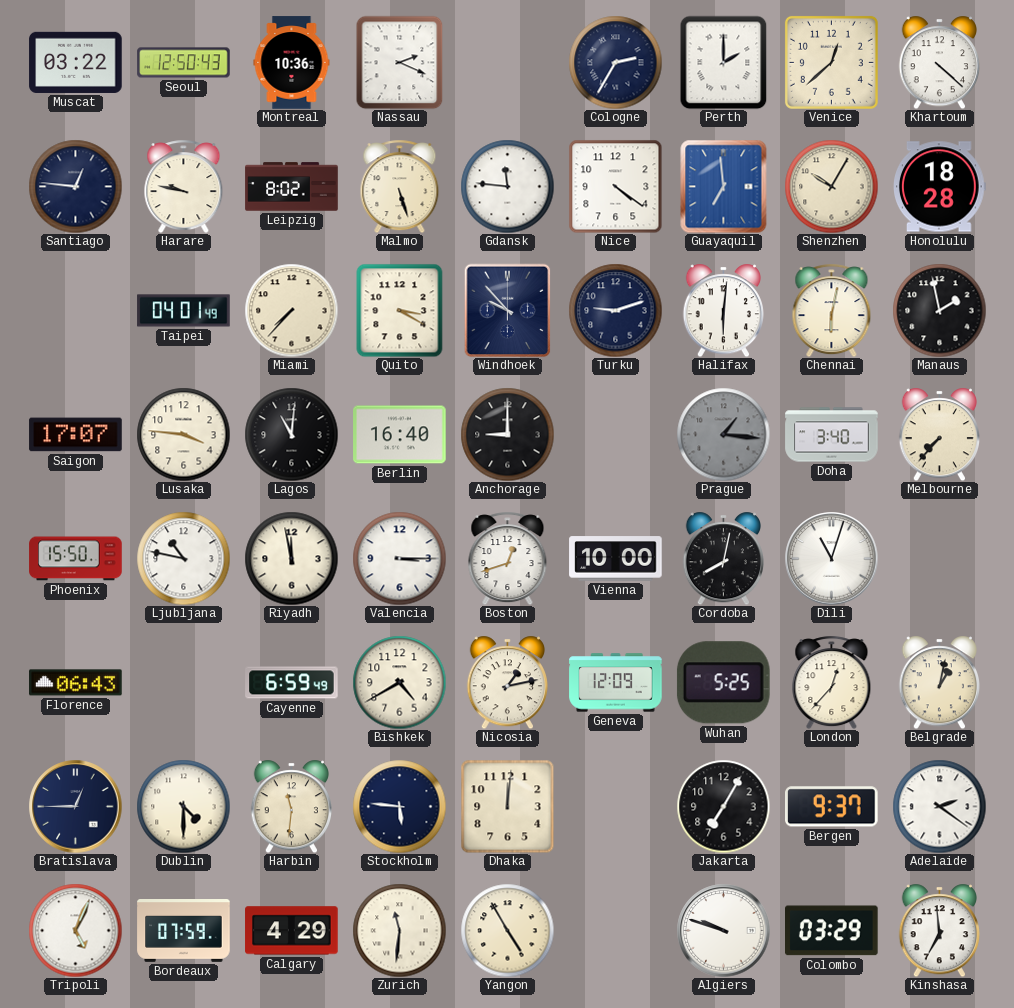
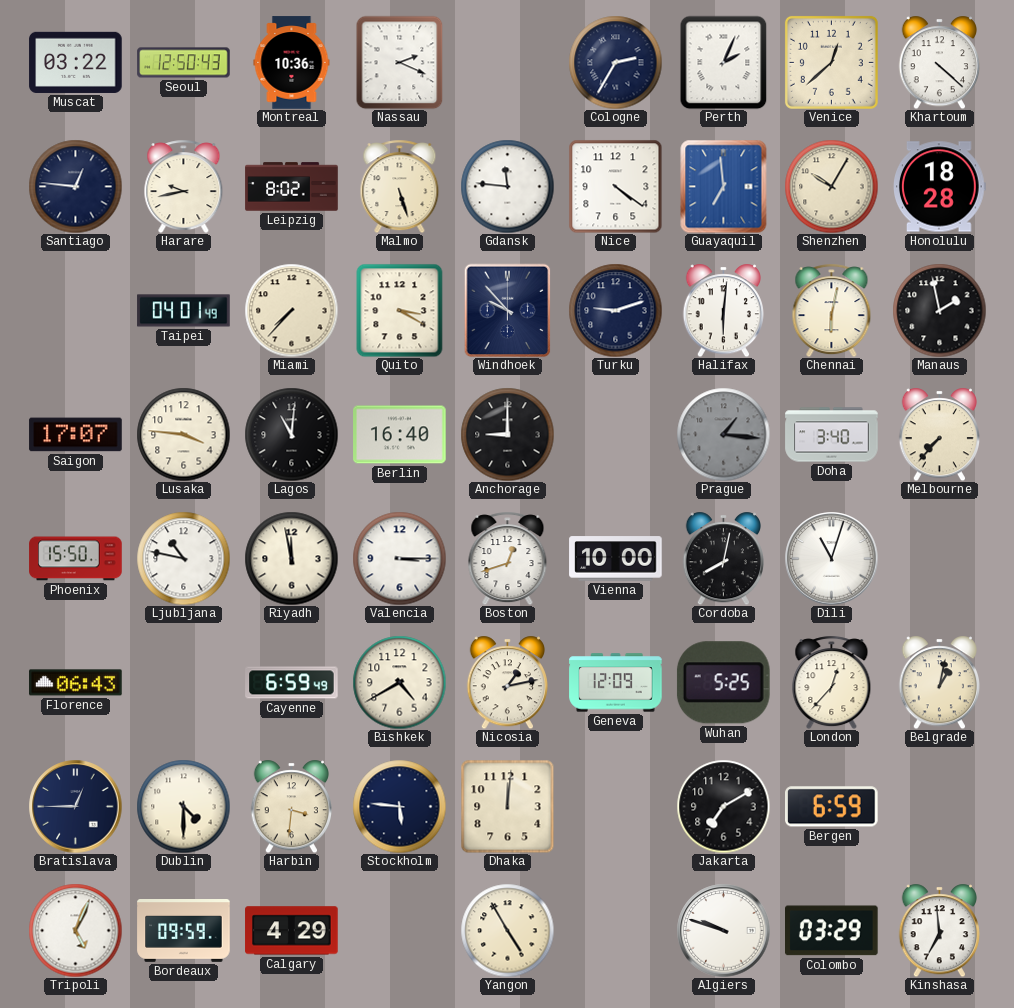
Perth: 2:00 -> 2:04
Harare: 9:47 -> 9:43
Harbin: 11:31 -> 3:31
Jakarta: 7:05 -> 7:10
Bergen: 9:37 -> 6:59
Adelaide: 2:21 -> none
Bordeaux: 07:59 -> 09:59
Zurich: 11:31 -> none
